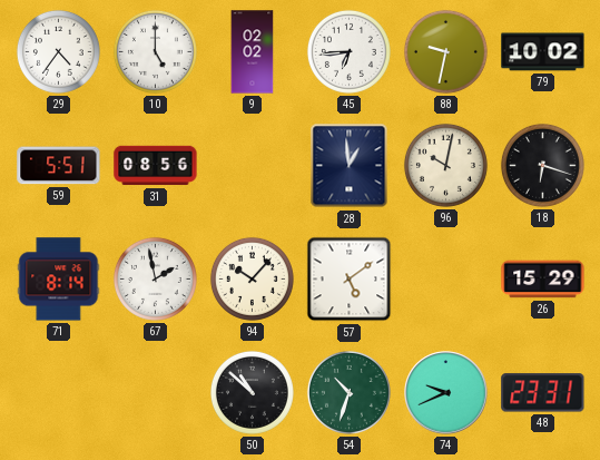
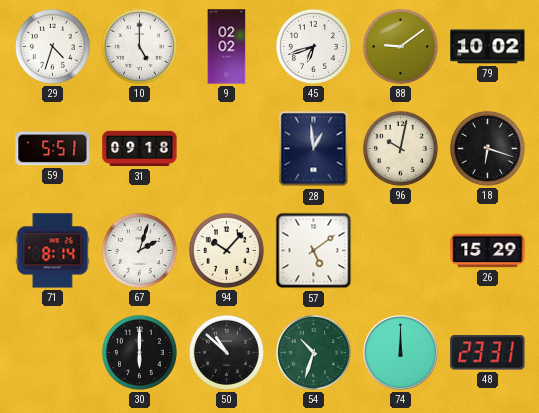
29: 4:36 -> 4:33
45: 6:44 -> 6:42
88: 9:32 -> 9:09
31: 08:56 -> 09:18
67: 1:58 -> 2:03
30: none -> 6:00
74: 9:41 -> 12:00
